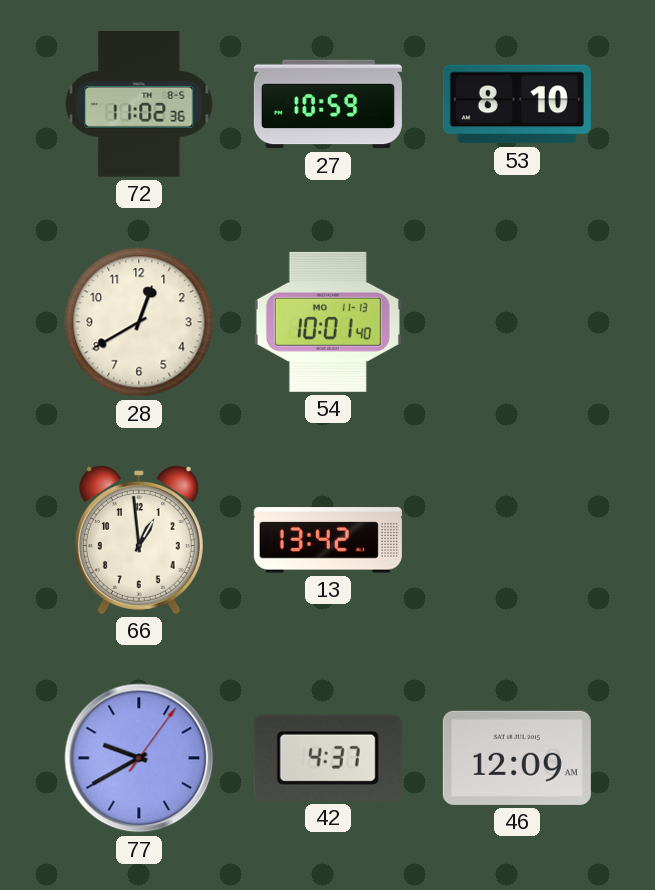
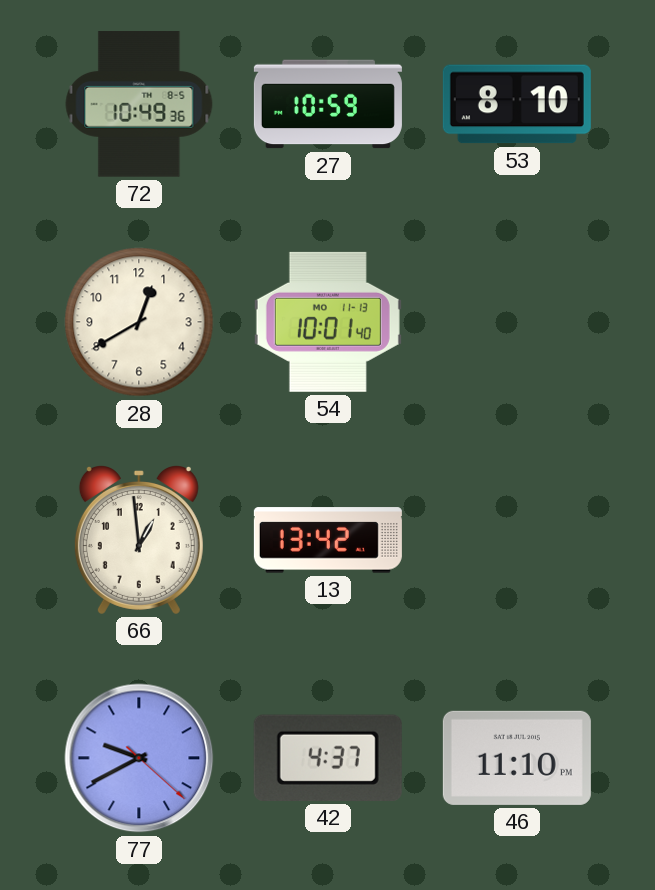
72: 11:02 -> 10:49
77: 9:40:06 -> 9:40:22
46: 12:09 -> 11:10
